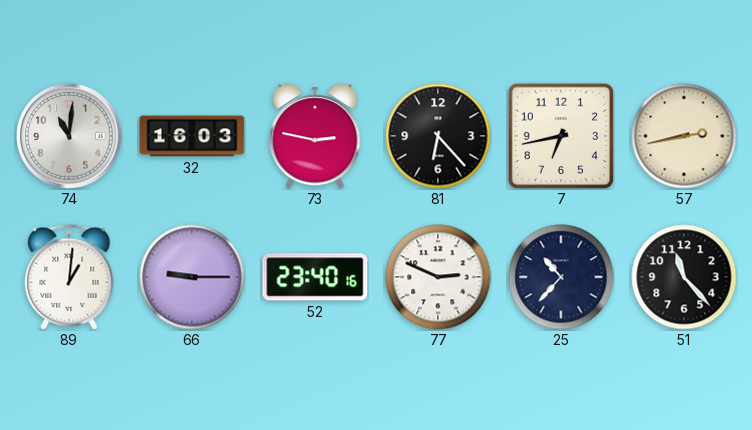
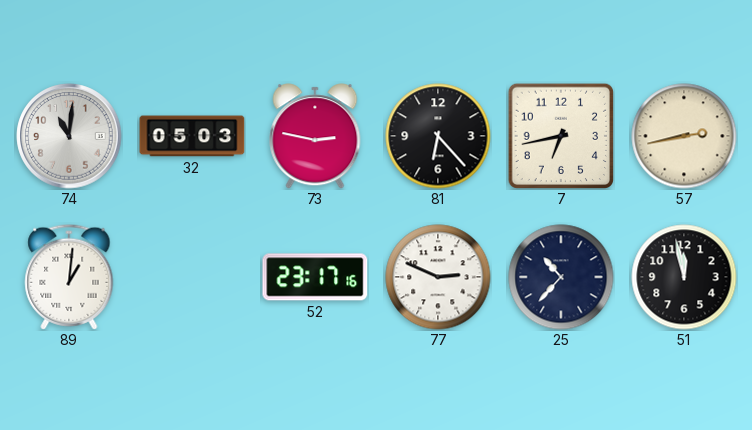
32: 16:03 -> 05:03
66: 9:15 -> none
52: 23:40 -> 23:17
51: 11:23 -> 11:58
